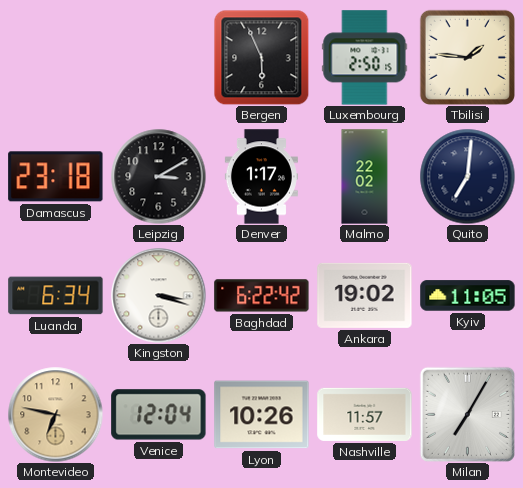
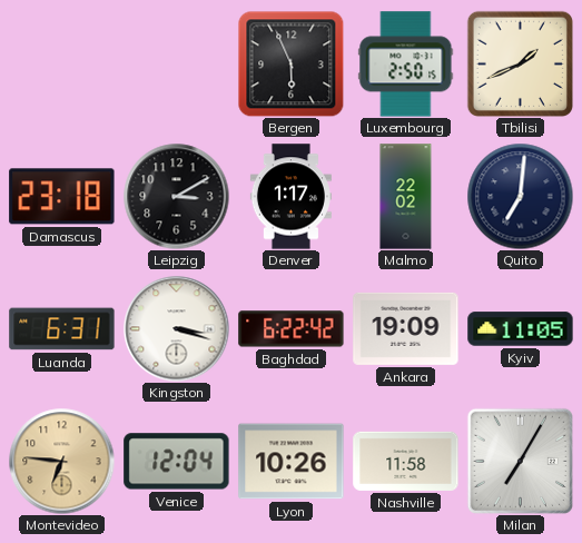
Tbilisi: 1:46 -> 1:41
Luanda: 6:34 -> 6:31
Ankara: 19:02 -> 19:09
Montevideo: 6:47 -> 6:46
Nashville: 11:57 -> 11:58
